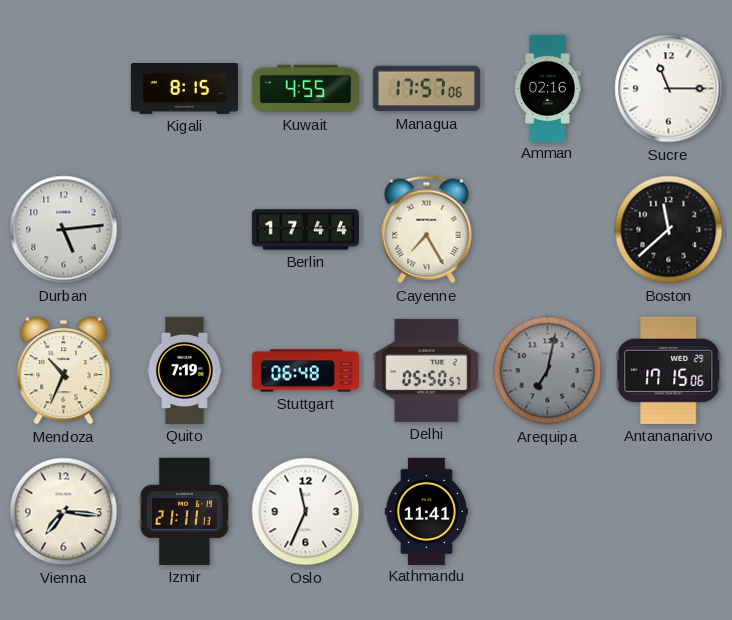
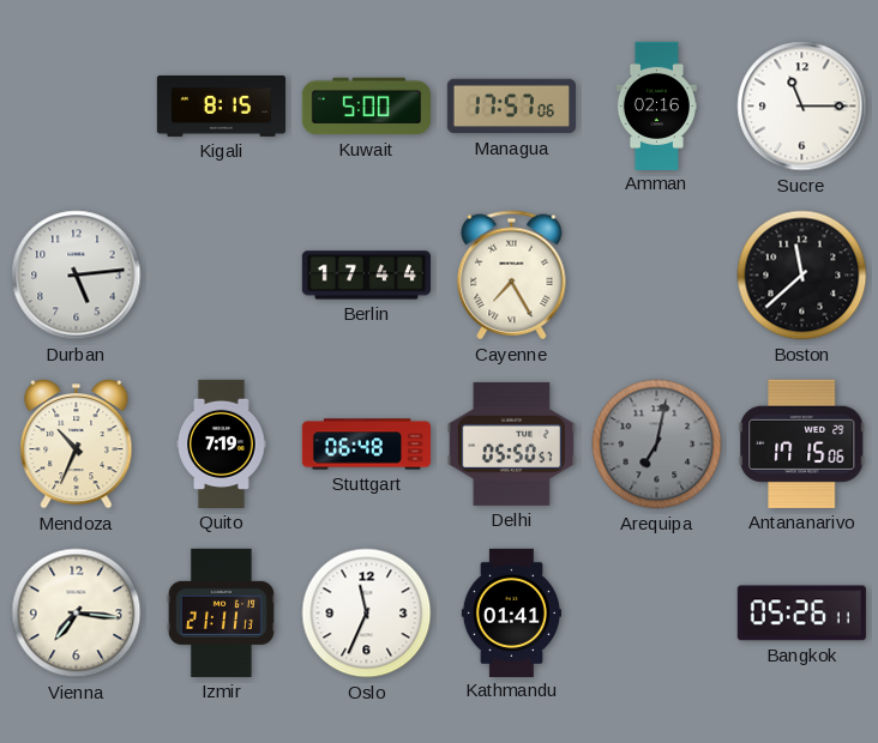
Kuwait: 4:55 -> 5:00
Kathmandu: 11:41 -> 01:41
Bangkok: none -> 05:26
